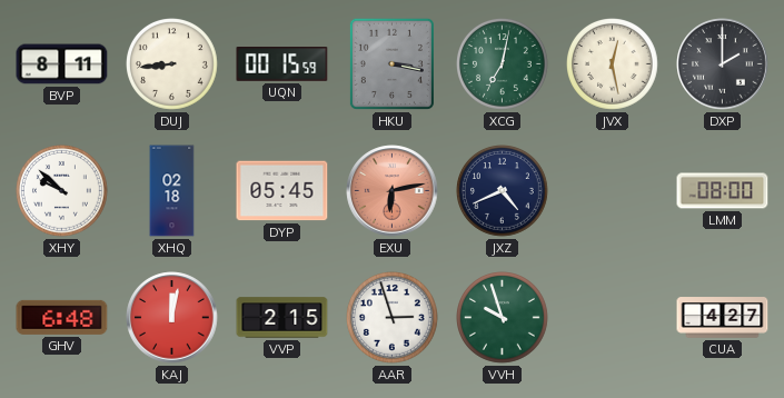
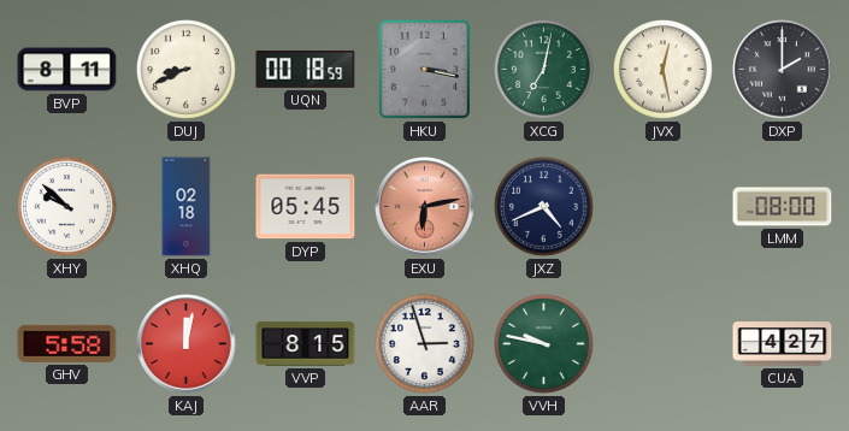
DUJ: 8:44 -> 8:41
UQN: 00:15 -> 00:18
GHV: 6:48 -> 5:58
VVP: 2:15 -> 8:15
VVH: 9:57 -> 9:47
